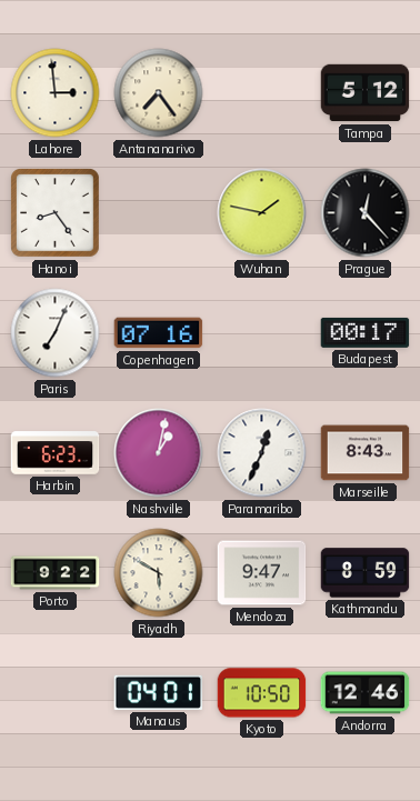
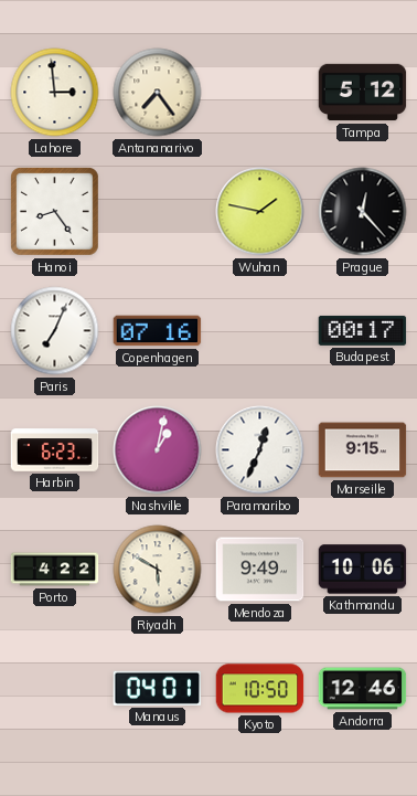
Marseille: 8:43 -> 9:15
Porto: 9:22 -> 4:22
Mendoza: 9:47 -> 9:49
Kathmandu: 8:59 -> 10:06
